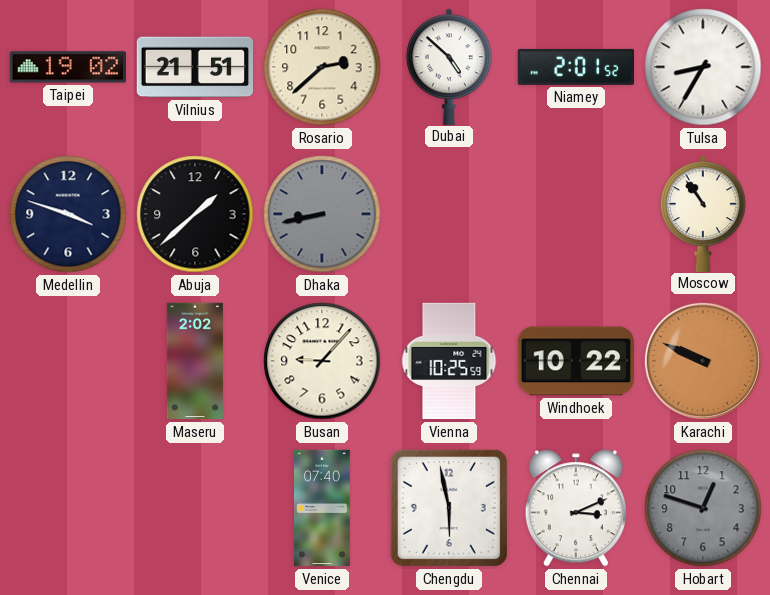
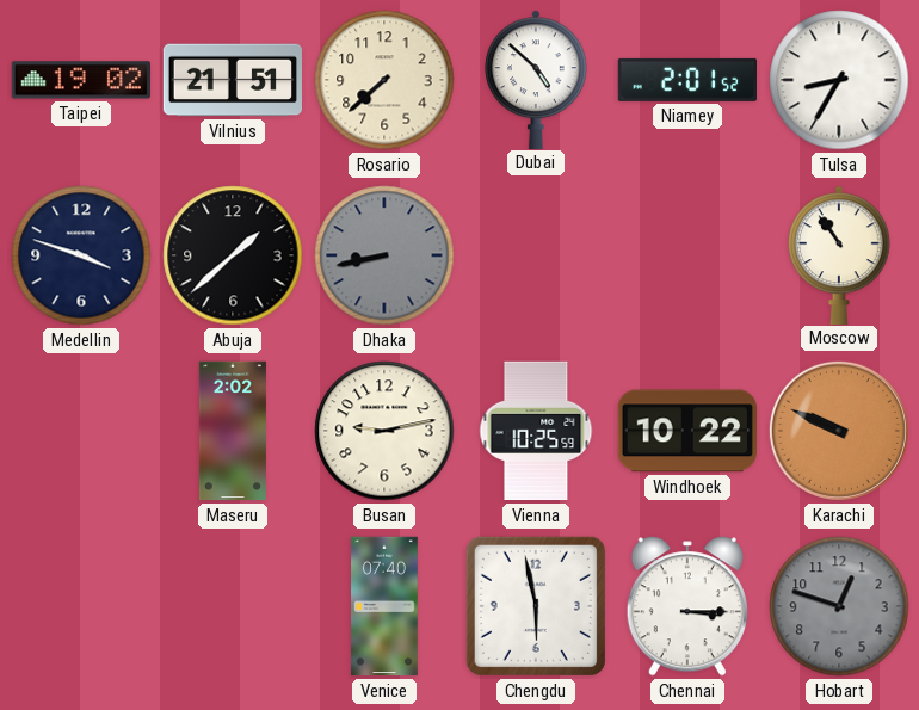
Rosario: 2:38 -> 7:38
Busan: 9:07 -> 9:13
Chennai: 3:11 -> 3:15
